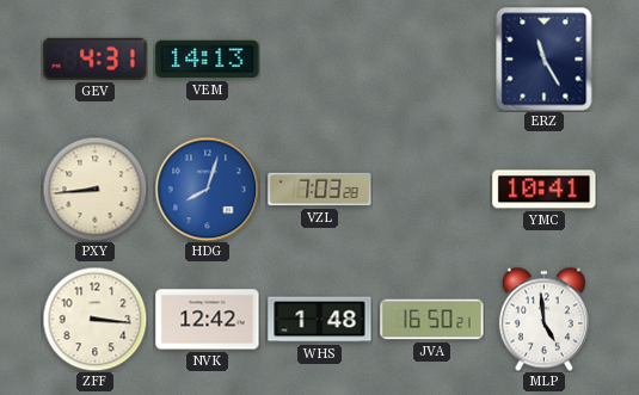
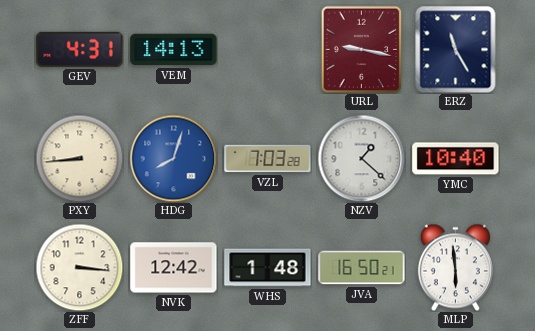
URL: none -> 9:17
NZV: none -> 1:22
YMC: 10:41 -> 10:40
MLP: 4:59 -> 5:59
